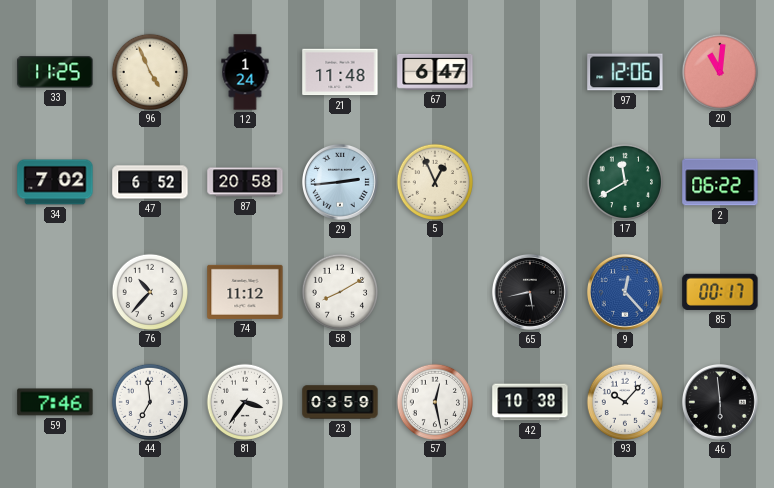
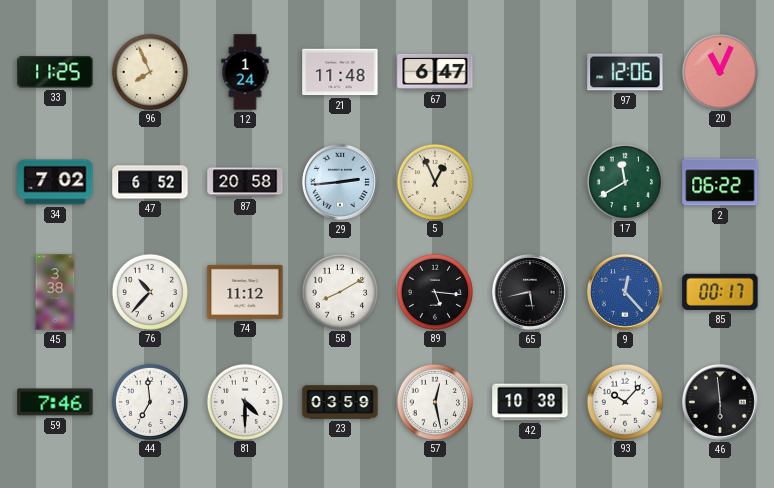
96: 4:56 -> 7:56
20: 11:01 -> 11:04
45: none -> 3:38
89: none -> 5:16
81: 3:36 -> 4:30
